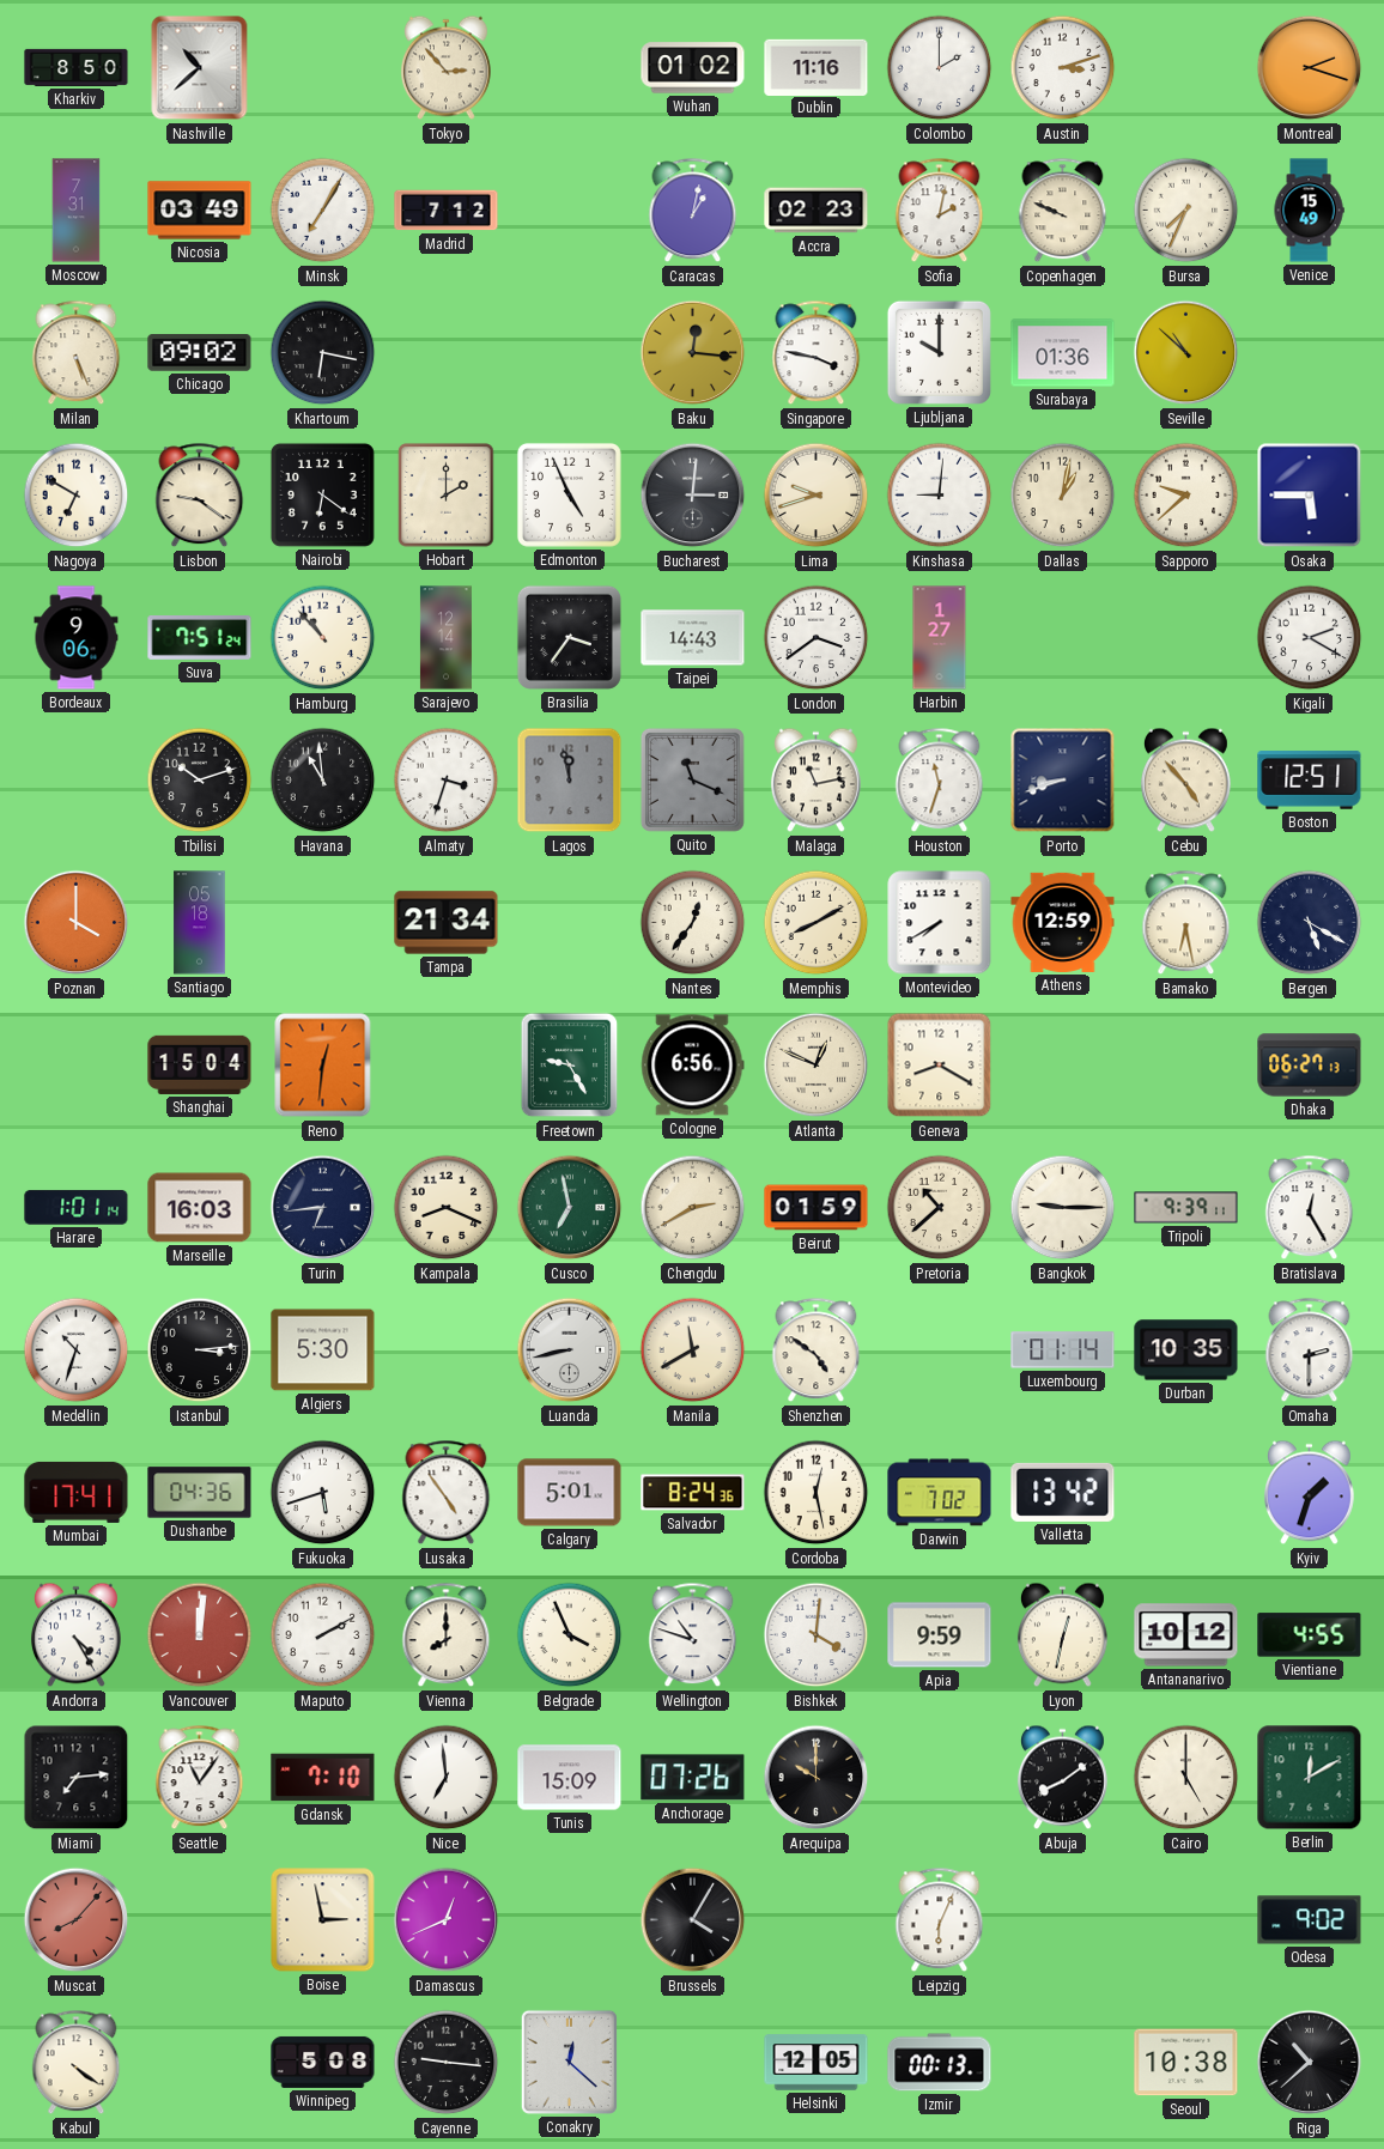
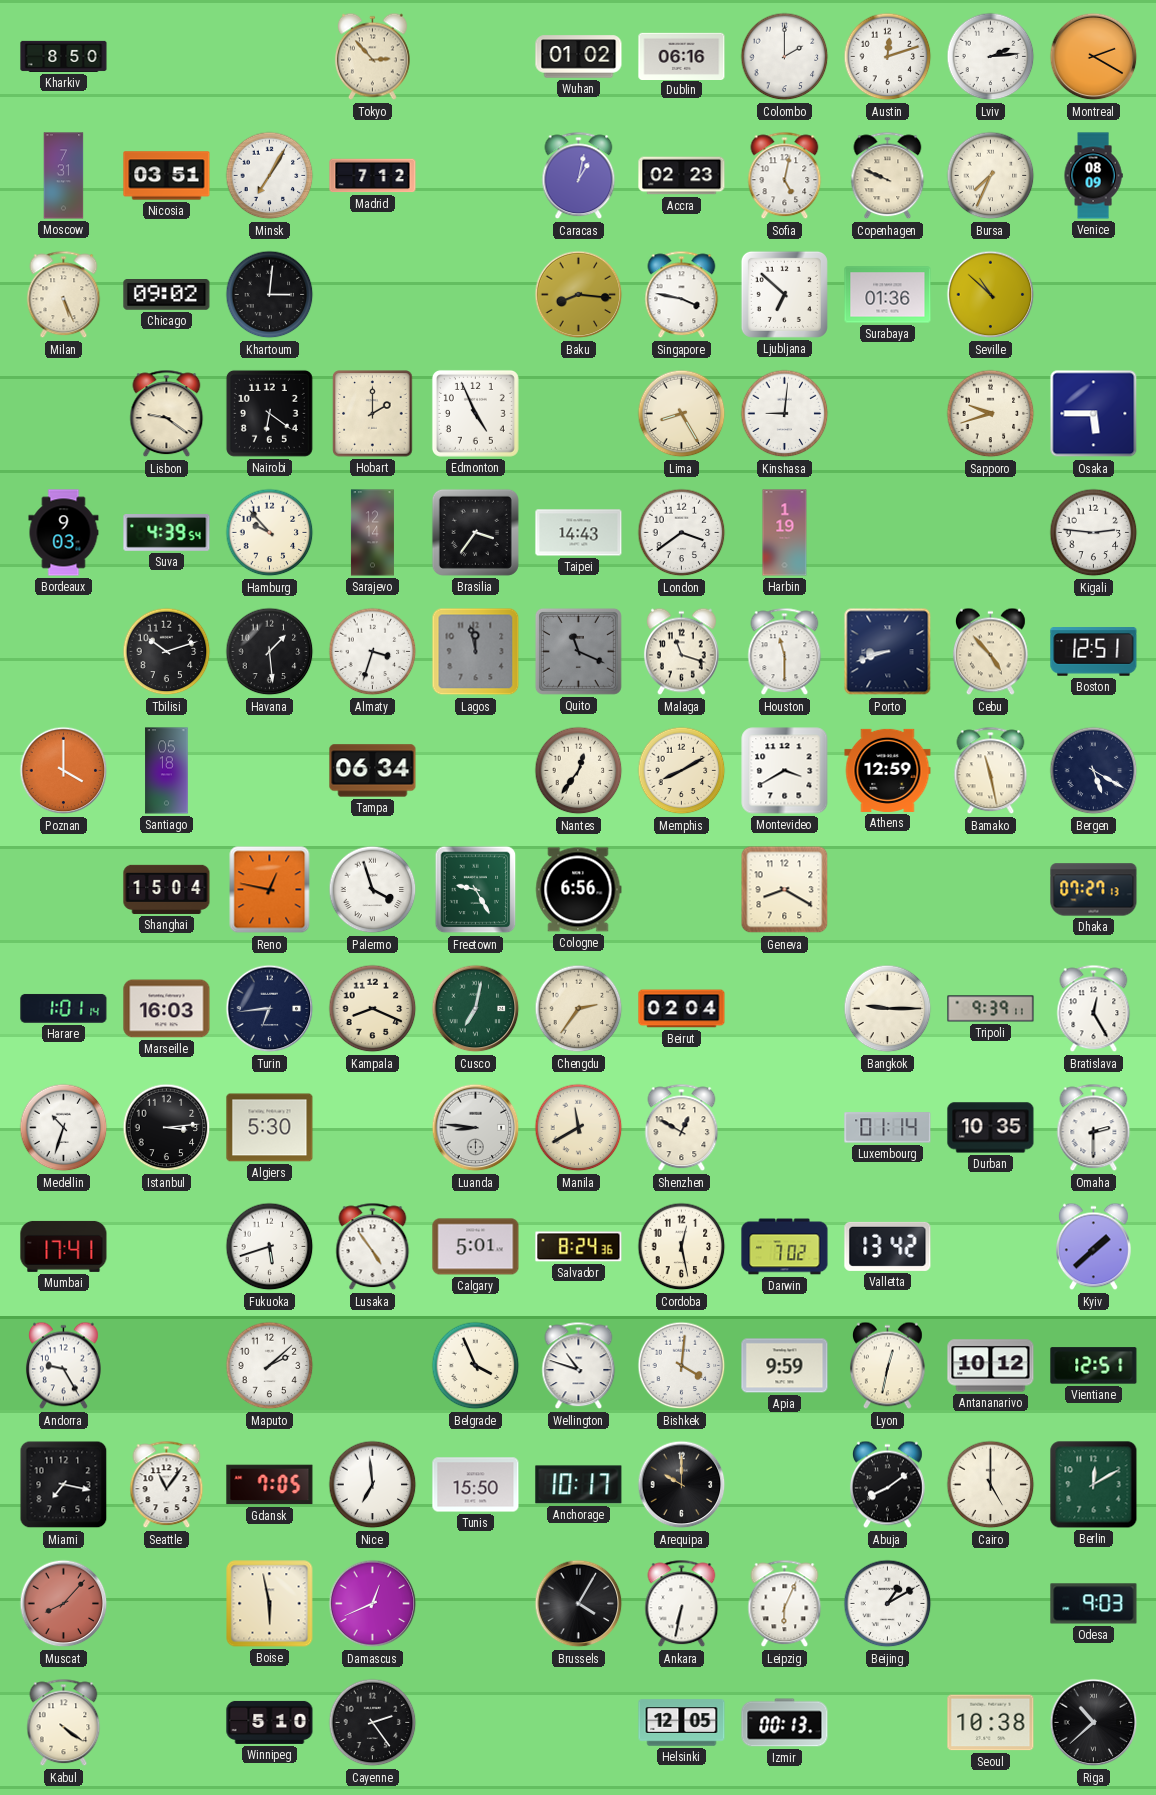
Nashville: 10:38 -> none
Dublin: 11:16 -> 06:16
Austin: 3:12 -> 12:12
Lviv: none -> 2:14
Montreal: 2:18 -> 2:20
Nicosia: 03:49 -> 03:51
Sofia: 2:02 -> 5:02
Venice: 15:49 -> 08:09
Khartoum: 6:17 -> 3:01
Baku: 12:16 -> 8:16
Ljubljana: 10:00 -> 6:52
Nagoya: 6:50 -> none
Bucharest: 3:01 -> none
Lima: 9:42 -> 8:25
Dallas: 1:02 -> none
Sapporo: 9:38 -> 9:42
Bordeaux: 9:06 -> 9:03
Suva: 7:51 -> 4:39
Hamburg: 10:53 -> 9:53
Harbin: 1:27 -> 1:19
Kigali: 2:20 -> 2:46
Havana: 10:59 -> 1:29
Malaga: 11:13 -> 11:18
Houston: 11:33 -> 11:30
Tampa: 21:34 -> 06:34
Montevideo: 7:40 -> 3:40
Bamako: 6:28 -> 11:28
Reno: 12:31 -> 12:47
Palermo: none -> 3:57
Atlanta: 12:49 -> none
Dhaka: 06:27 -> 07:27
Cusco: 6:58 -> 7:02
Chengdu: 2:40 -> 2:36
Beirut: 01:59 -> 02:04
Pretoria: 10:38 -> none
Luanda: 8:43 -> 8:46
Shenzhen: 4:51 -> 12:50
Dushanbe: 04:36 -> none
Kyiv: 1:33 -> 1:38
Andorra: 4:25 -> 9:25
Vancouver: 12:01 -> none
Maputo: 2:10 -> 2:08
Vienna: 8:00 -> none
Vientiane: 4:55 -> 12:51
Miami: 7:14 -> 7:17
Gdansk: 7:10 -> 7:05
Tunis: 15:09 -> 15:50
Anchorage: 07:26 -> 10:17
Boise: 2:58 -> 5:58
Ankara: none -> 6:32
Beijing: none -> 1:10
Odesa: 9:02 -> 9:03
Winnipeg: 5:08 -> 5:10
Cayenne: 9:16 -> 2:24
Conakry: 12:22 -> none
